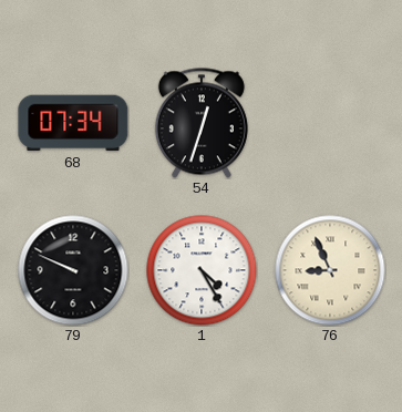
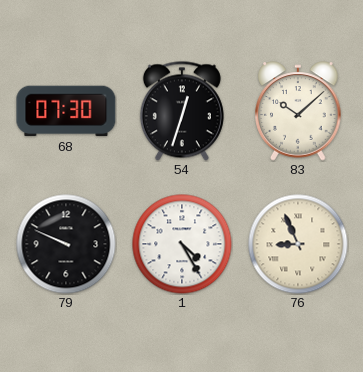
68: 07:34 -> 07:30
83: none -> 10:08
